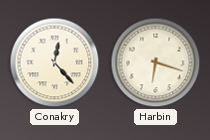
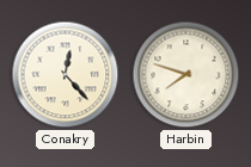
Harbin: 6:18 -> 7:48
